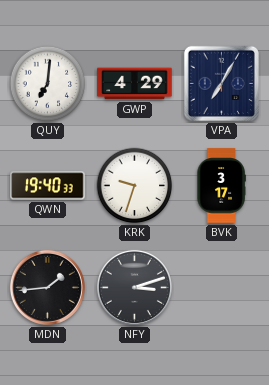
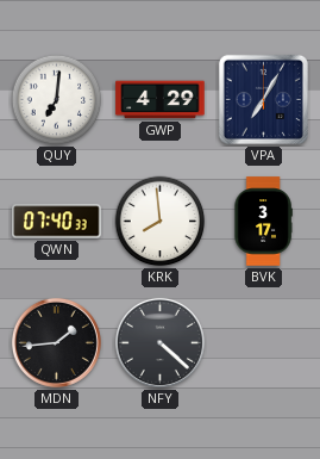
QWN: 19:40 -> 07:40
KRK: 9:33 -> 7:59
NFY: 3:12 -> 4:22
